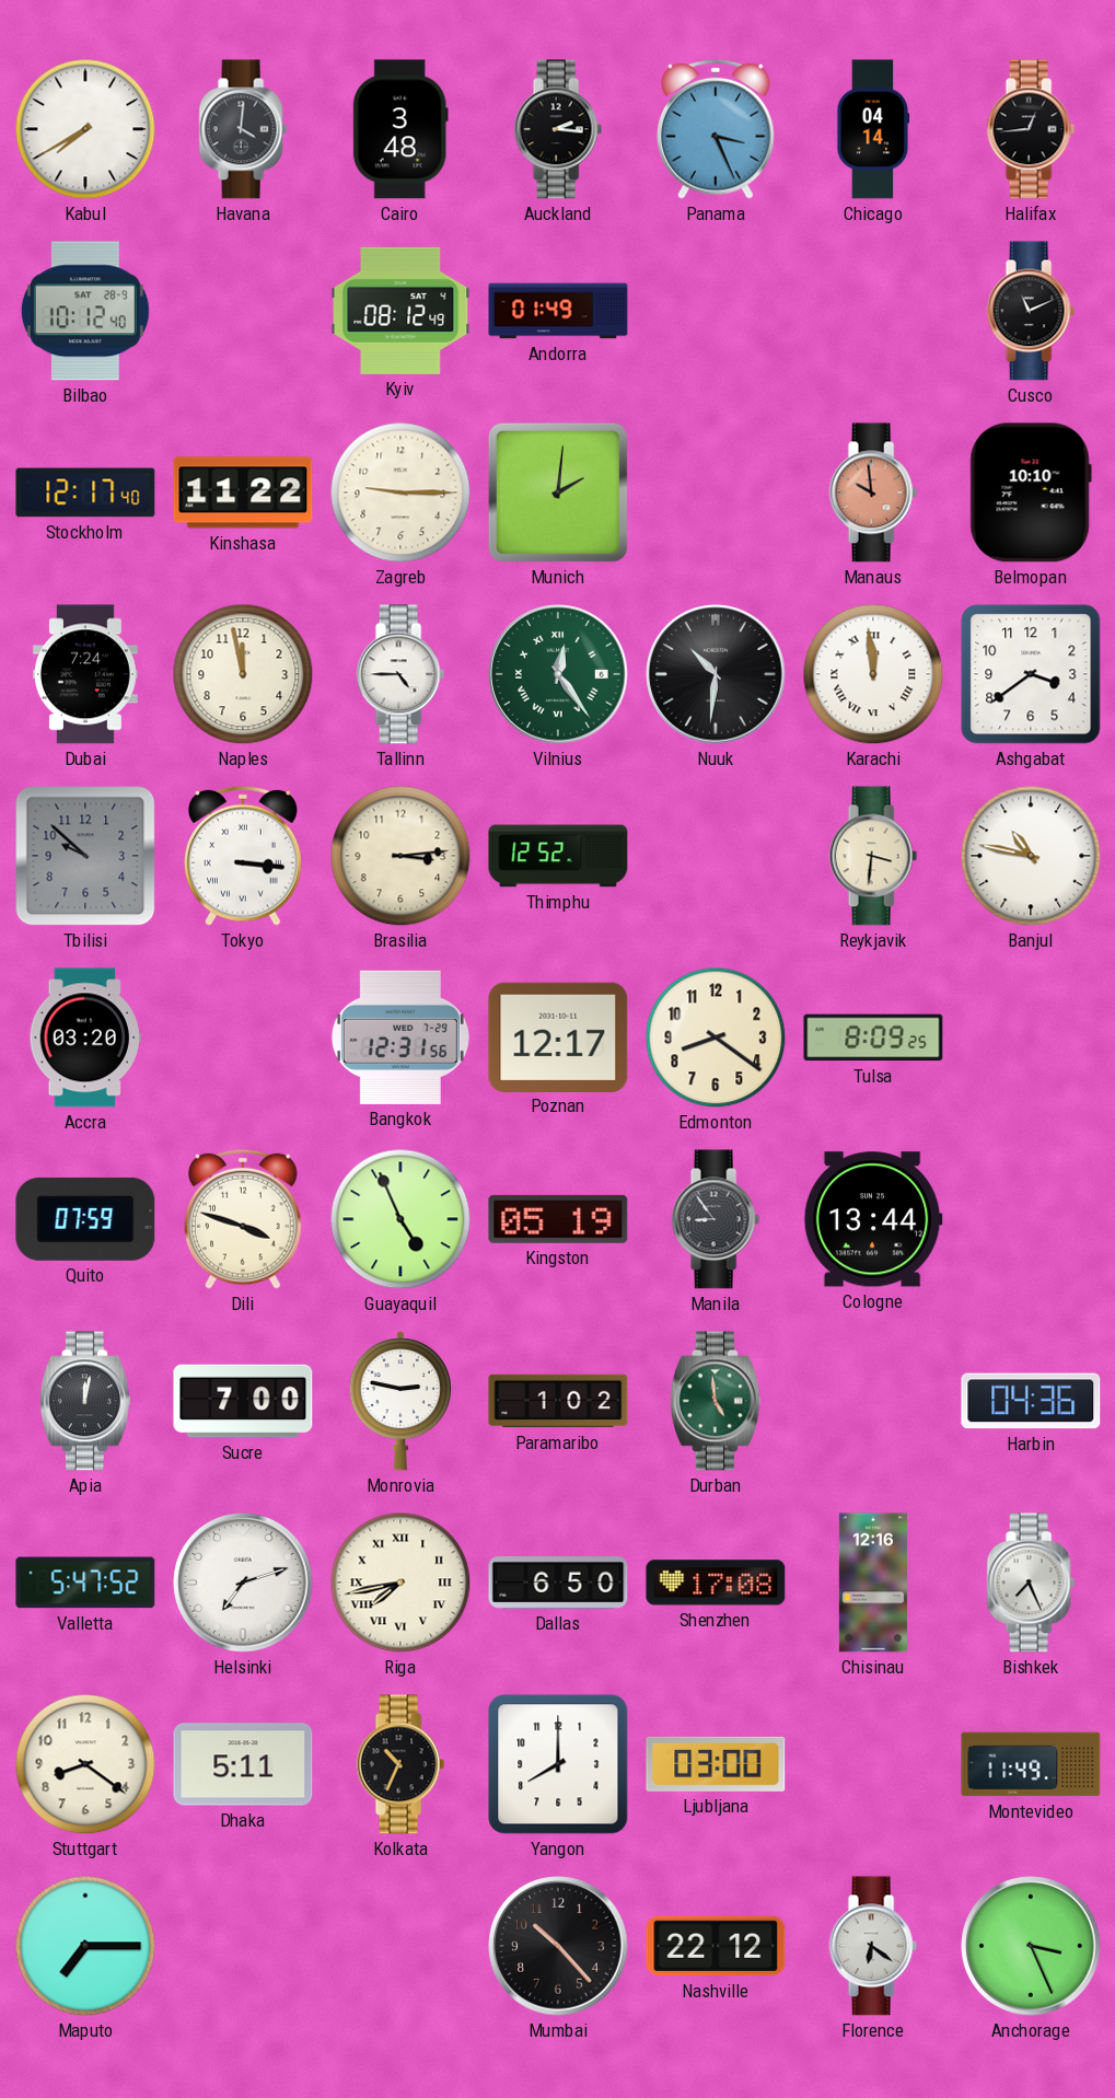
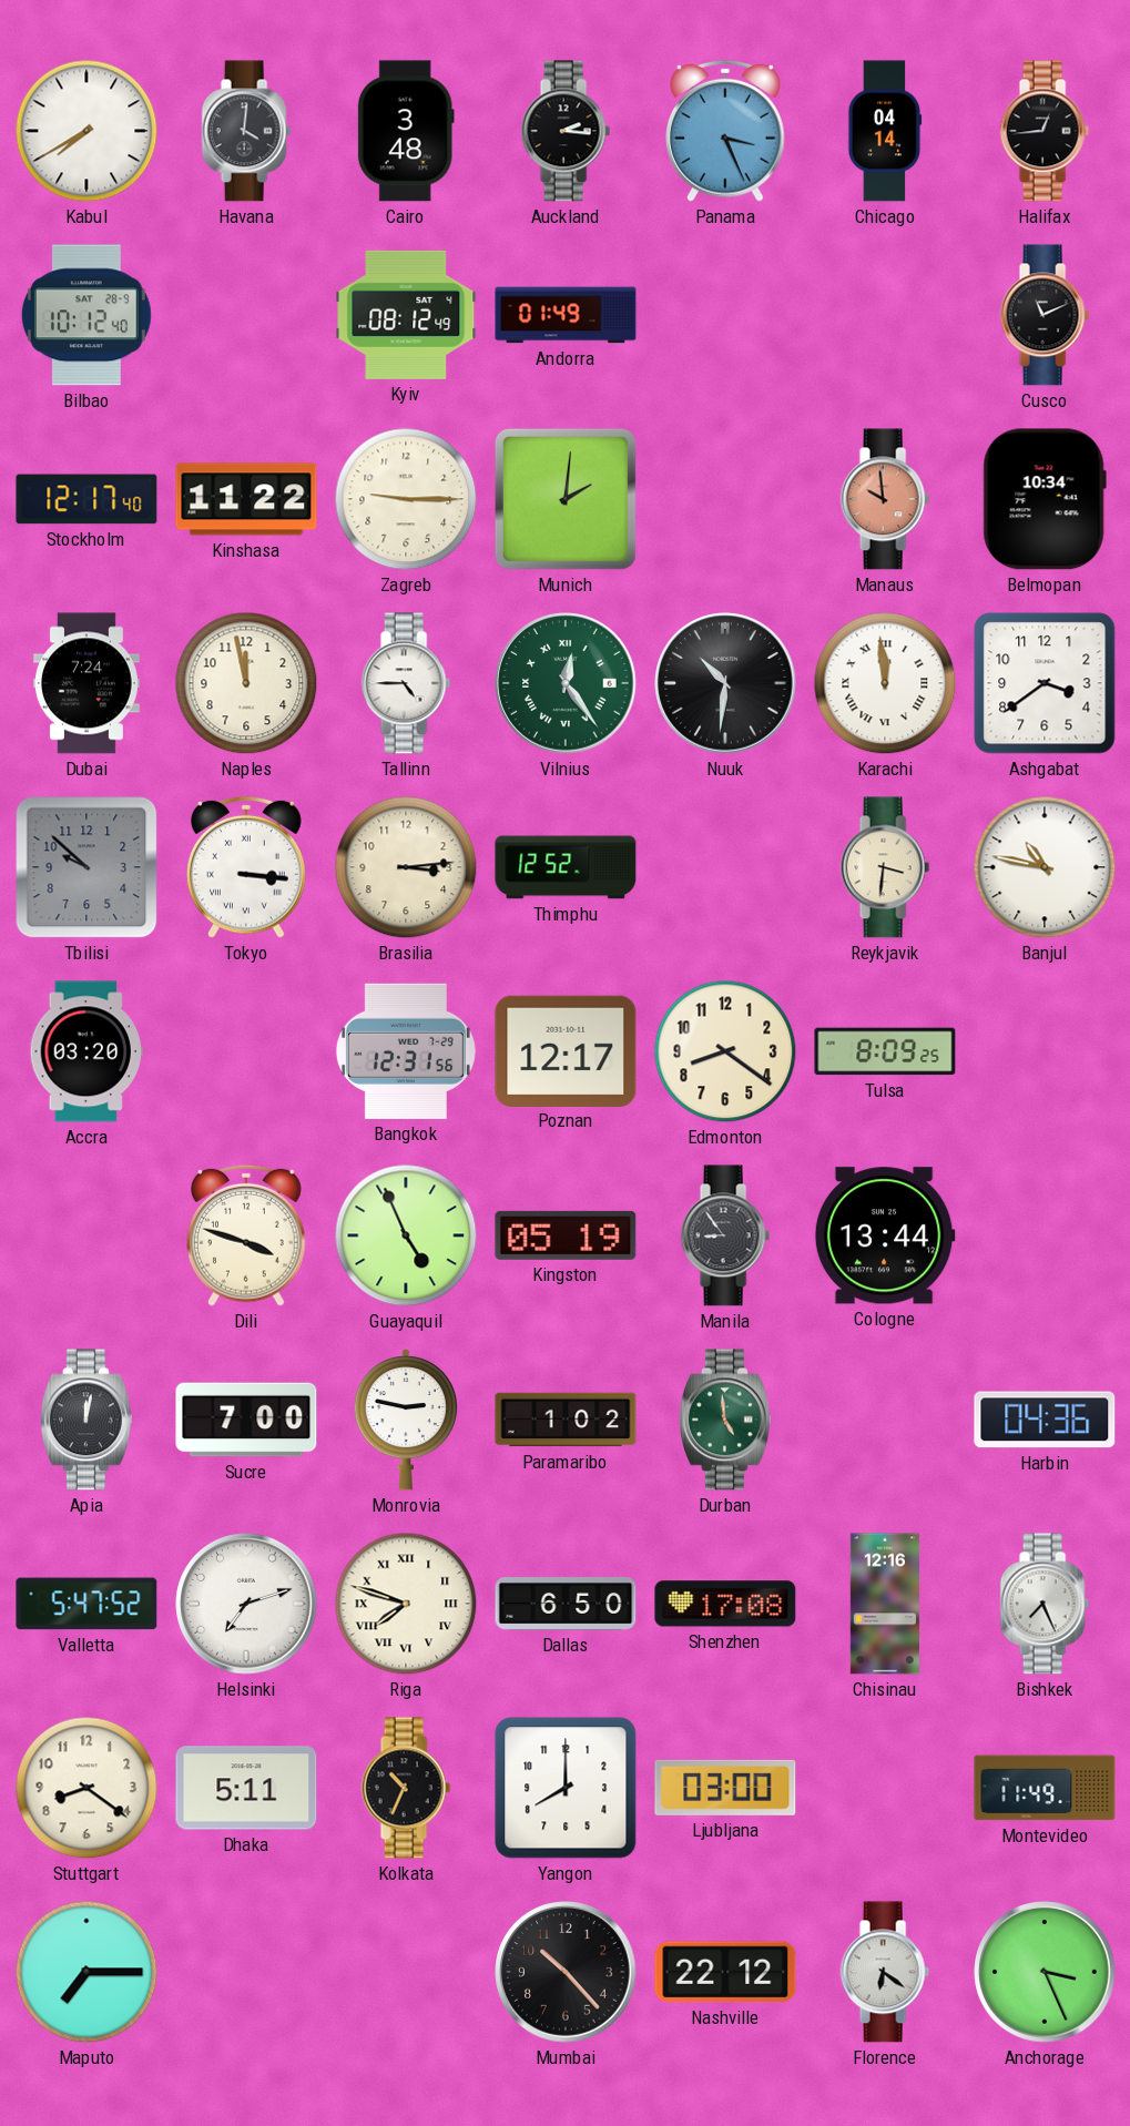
Belmopan: 10:10 -> 10:34
Quito: 07:59 -> none
Riga: 7:43 -> 7:48
